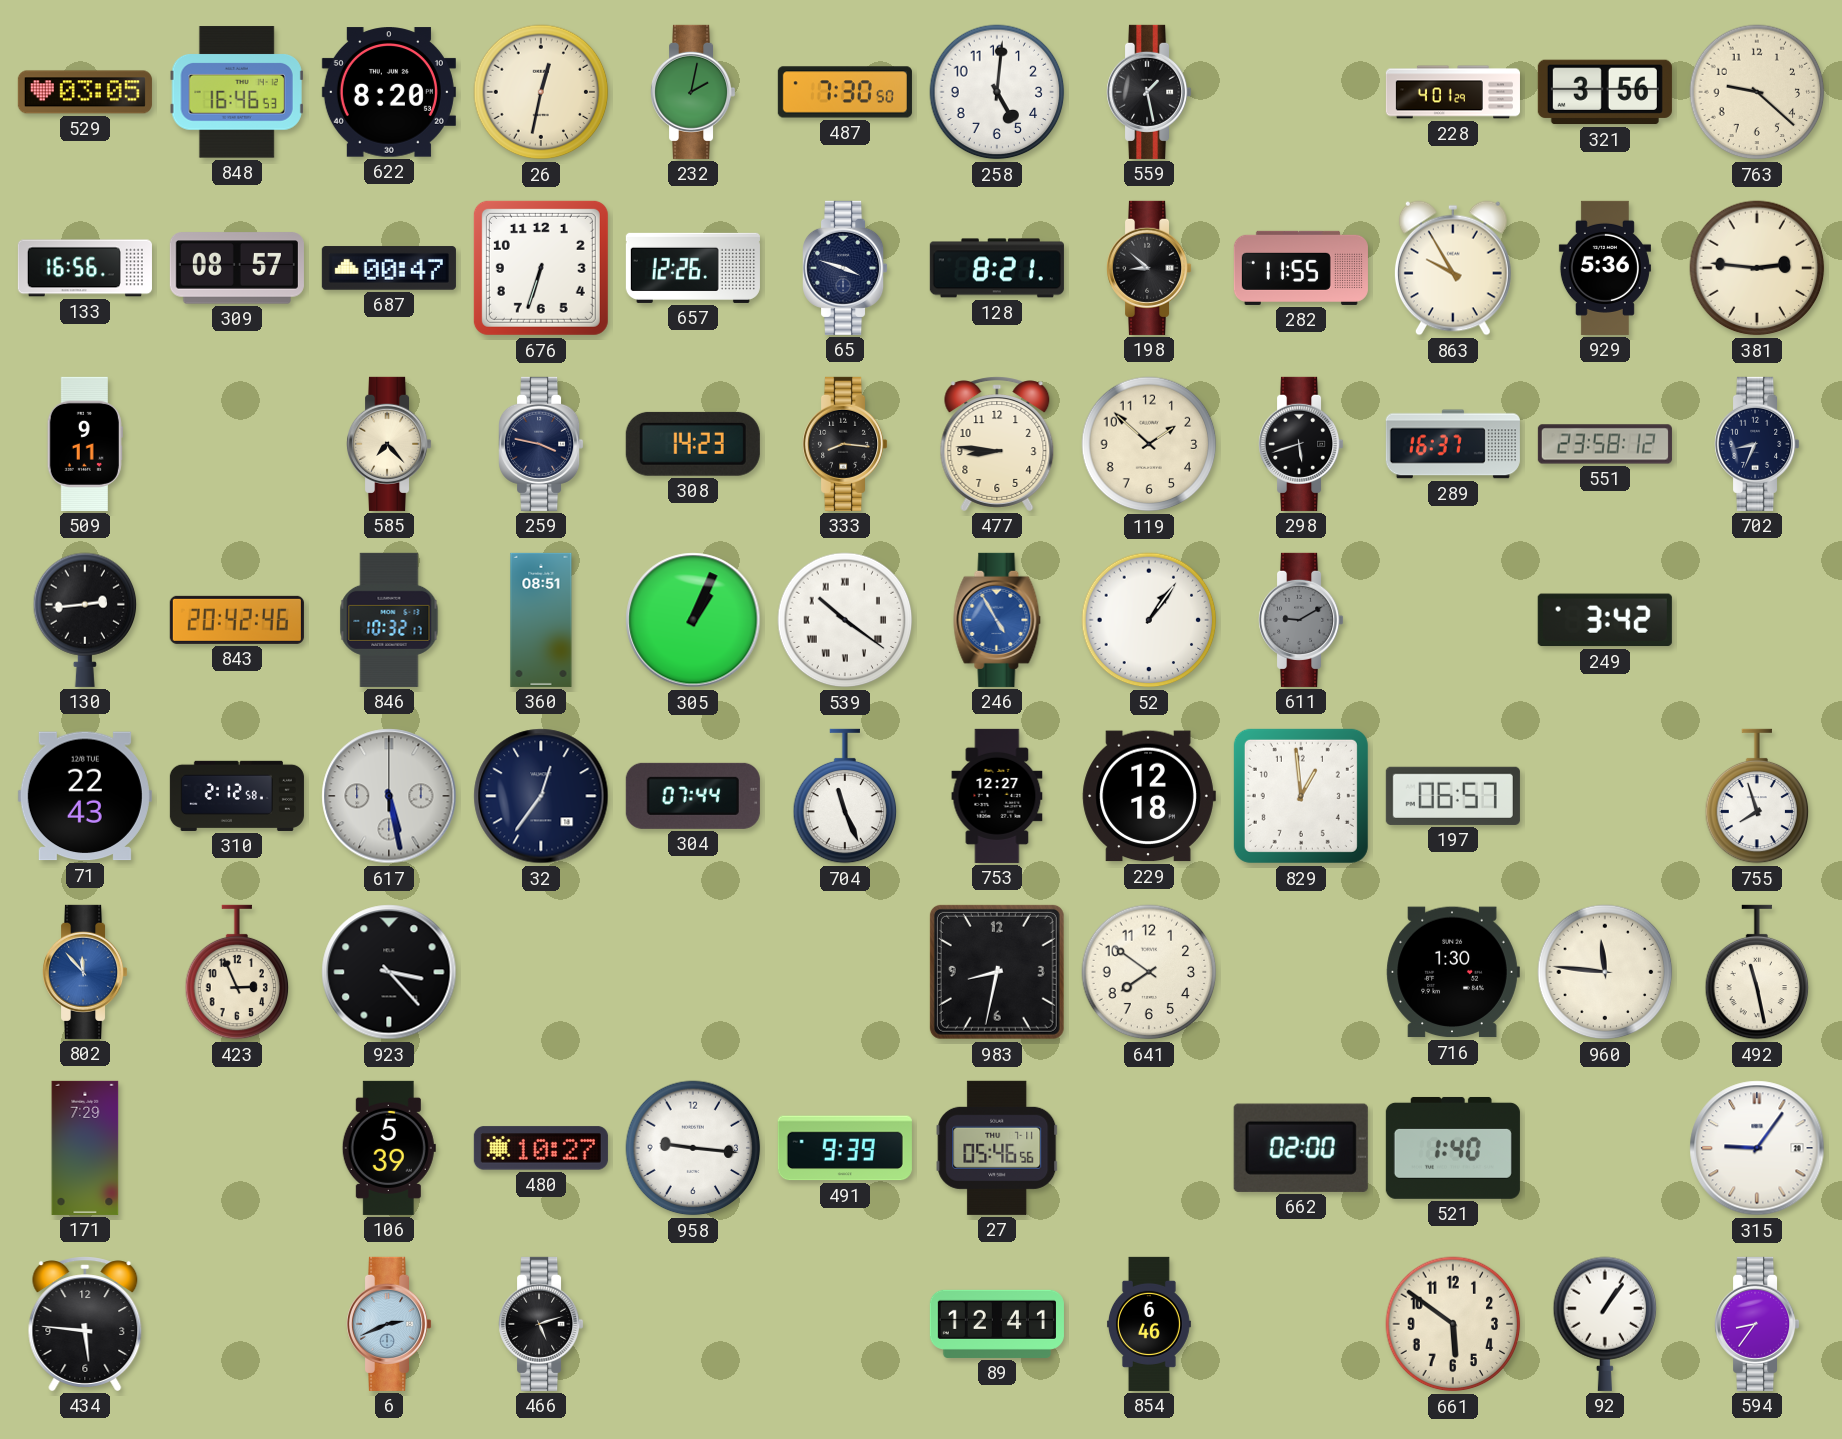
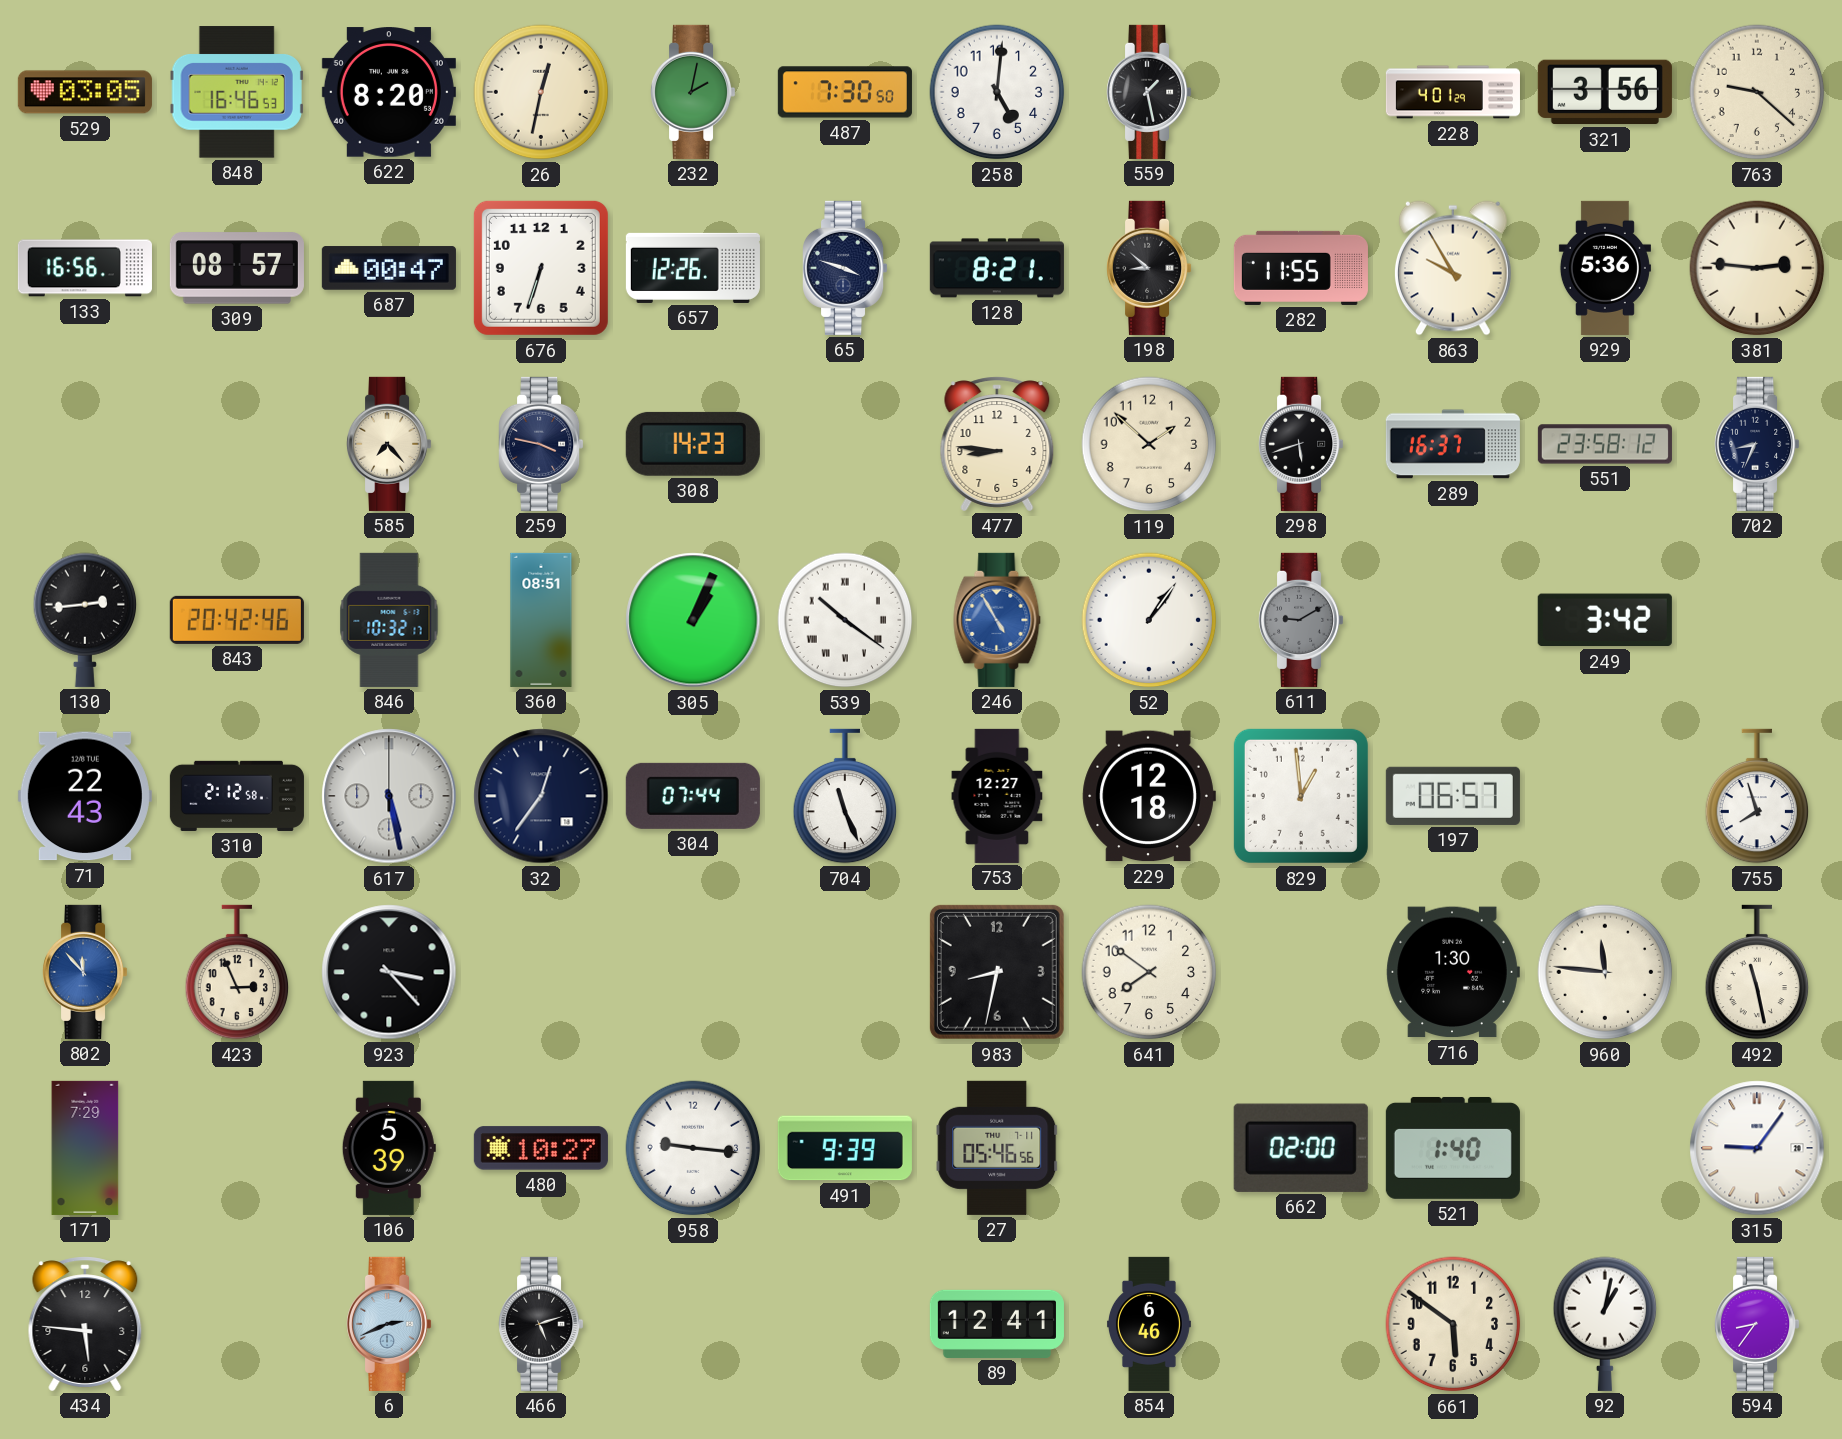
509: 9:11 -> none
333: 8:16 -> none
92: 1:06 -> 1:02
